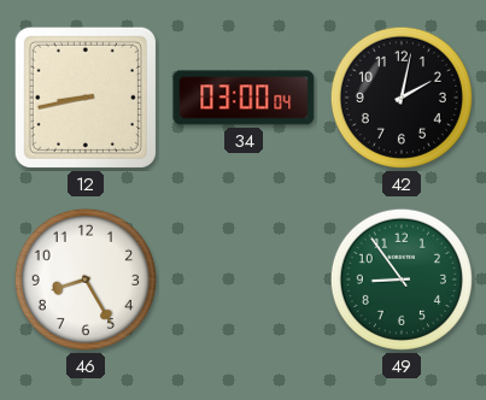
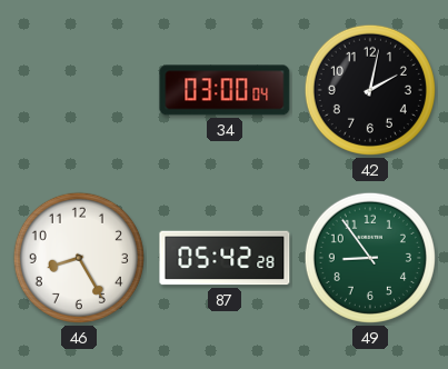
12: 8:43 -> none
87: none -> 05:42
